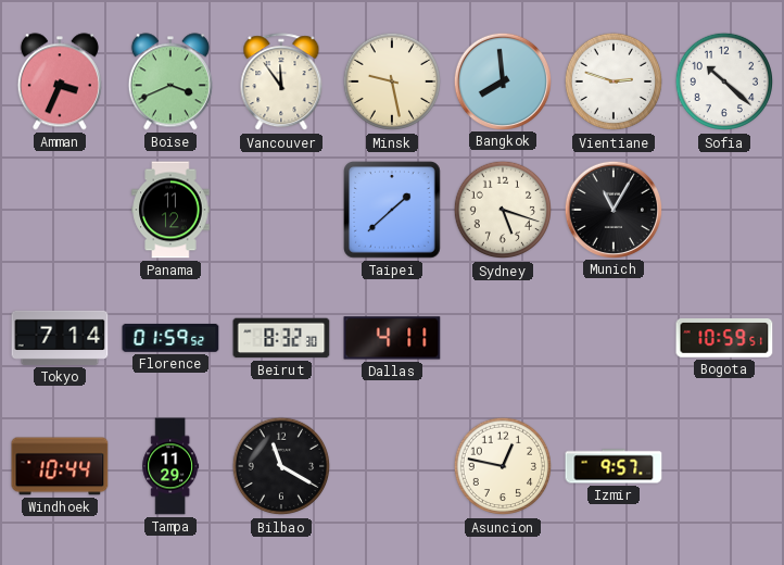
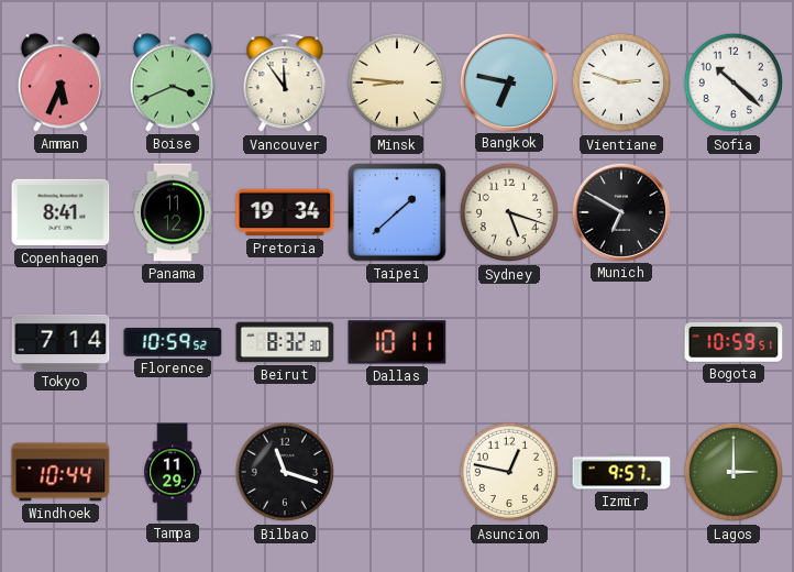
Amman: 3:34 -> 5:34
Minsk: 9:28 -> 8:46
Bangkok: 7:59 -> 6:47
Copenhagen: none -> 8:41
Pretoria: none -> 19:34
Munich: 11:05 -> 6:50
Florence: 01:59 -> 10:59
Dallas: 4:11 -> 10:11
Bilbao: 11:20 -> 11:18
Lagos: none -> 3:00
